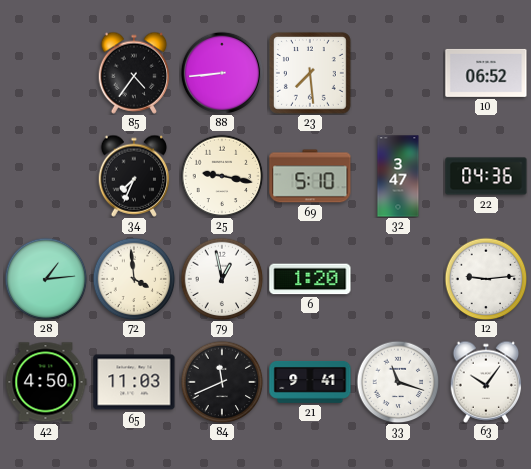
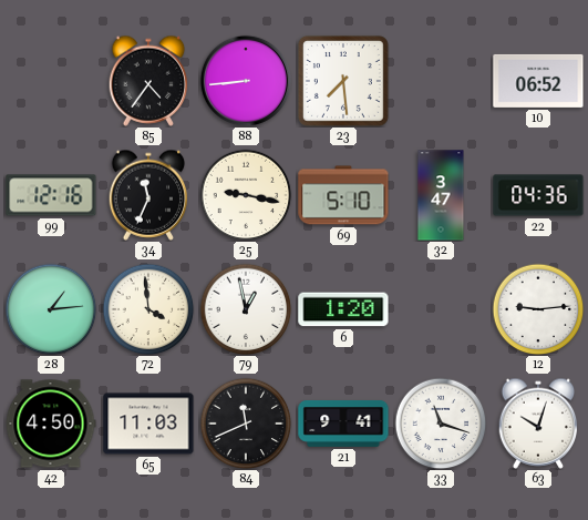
99: none -> 12:16
34: 7:34 -> 11:34
63: 10:06 -> 10:03
